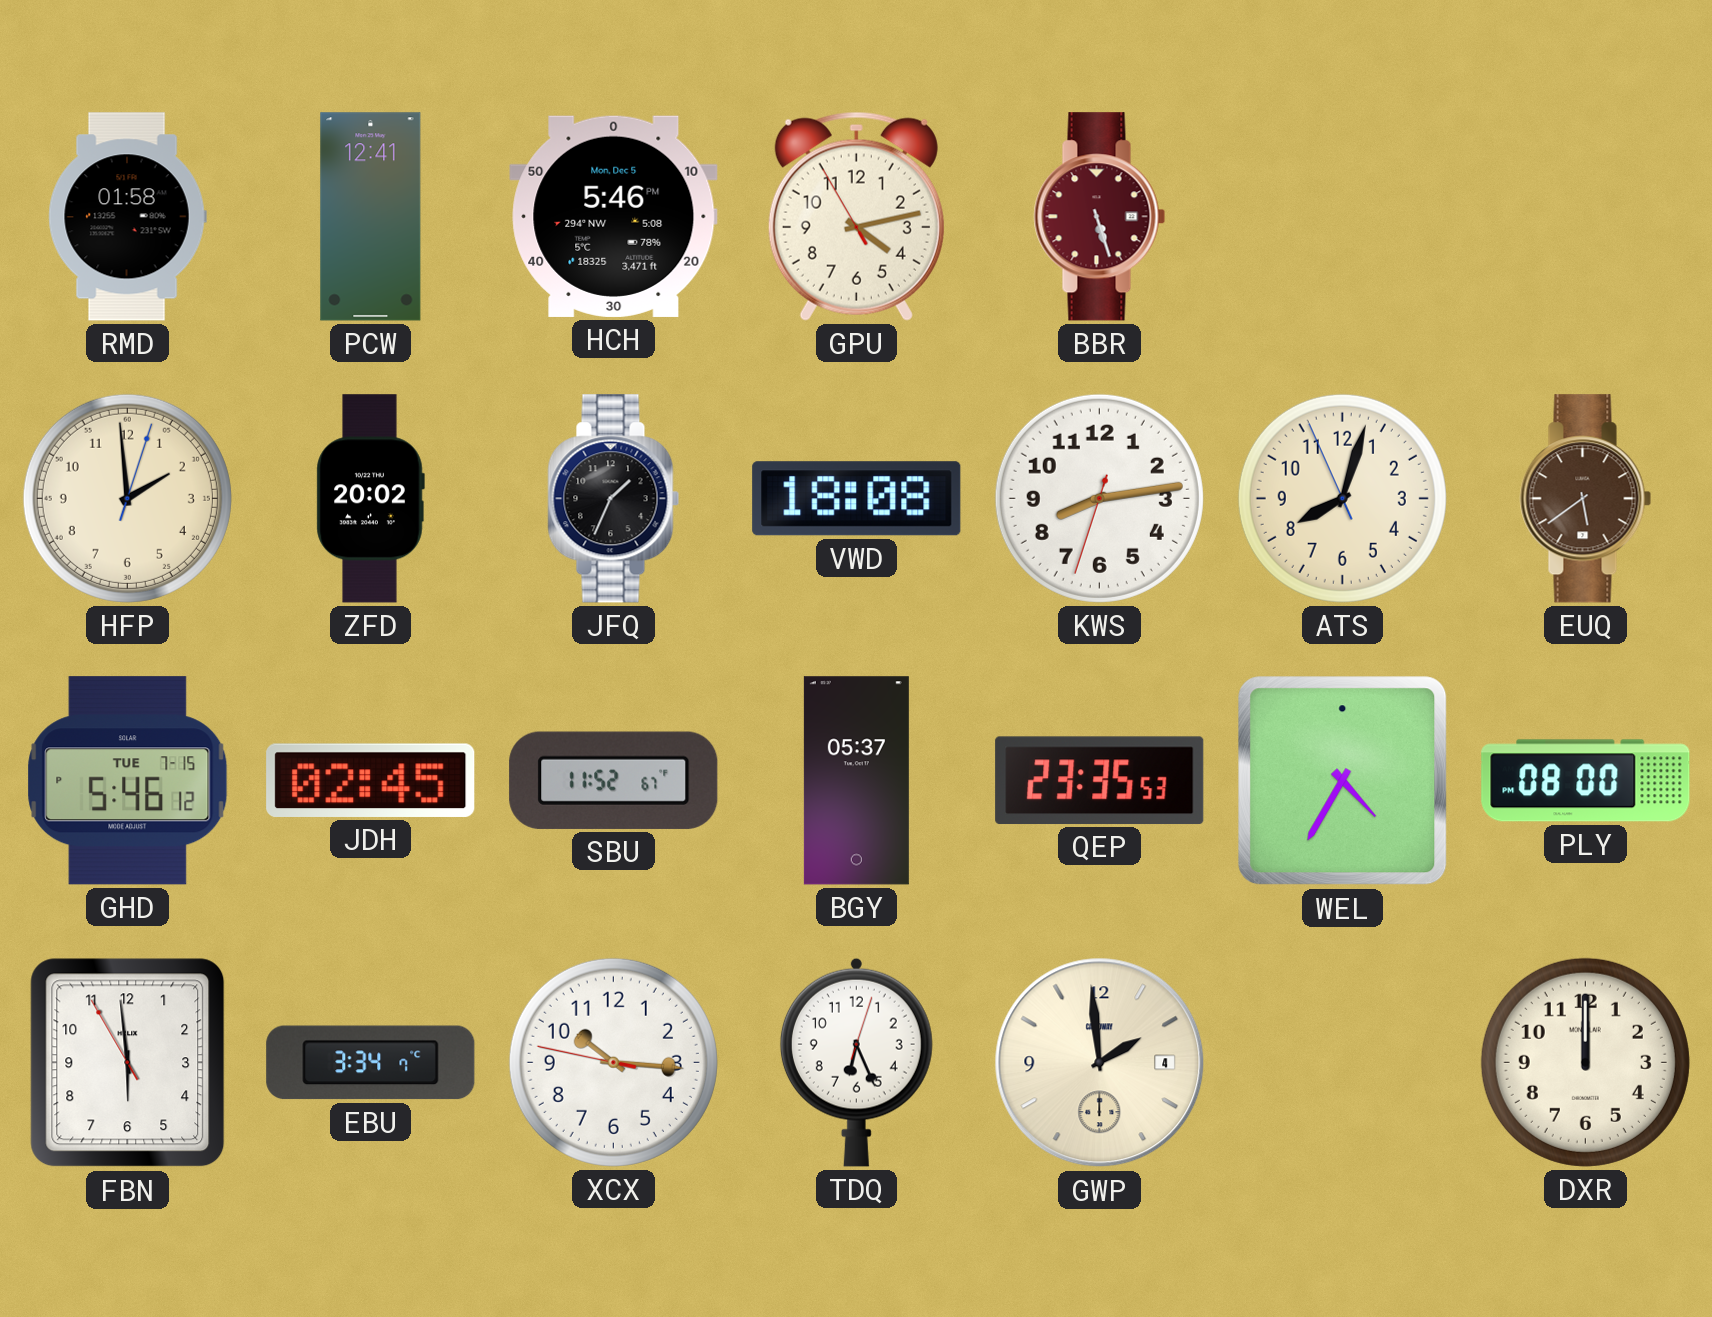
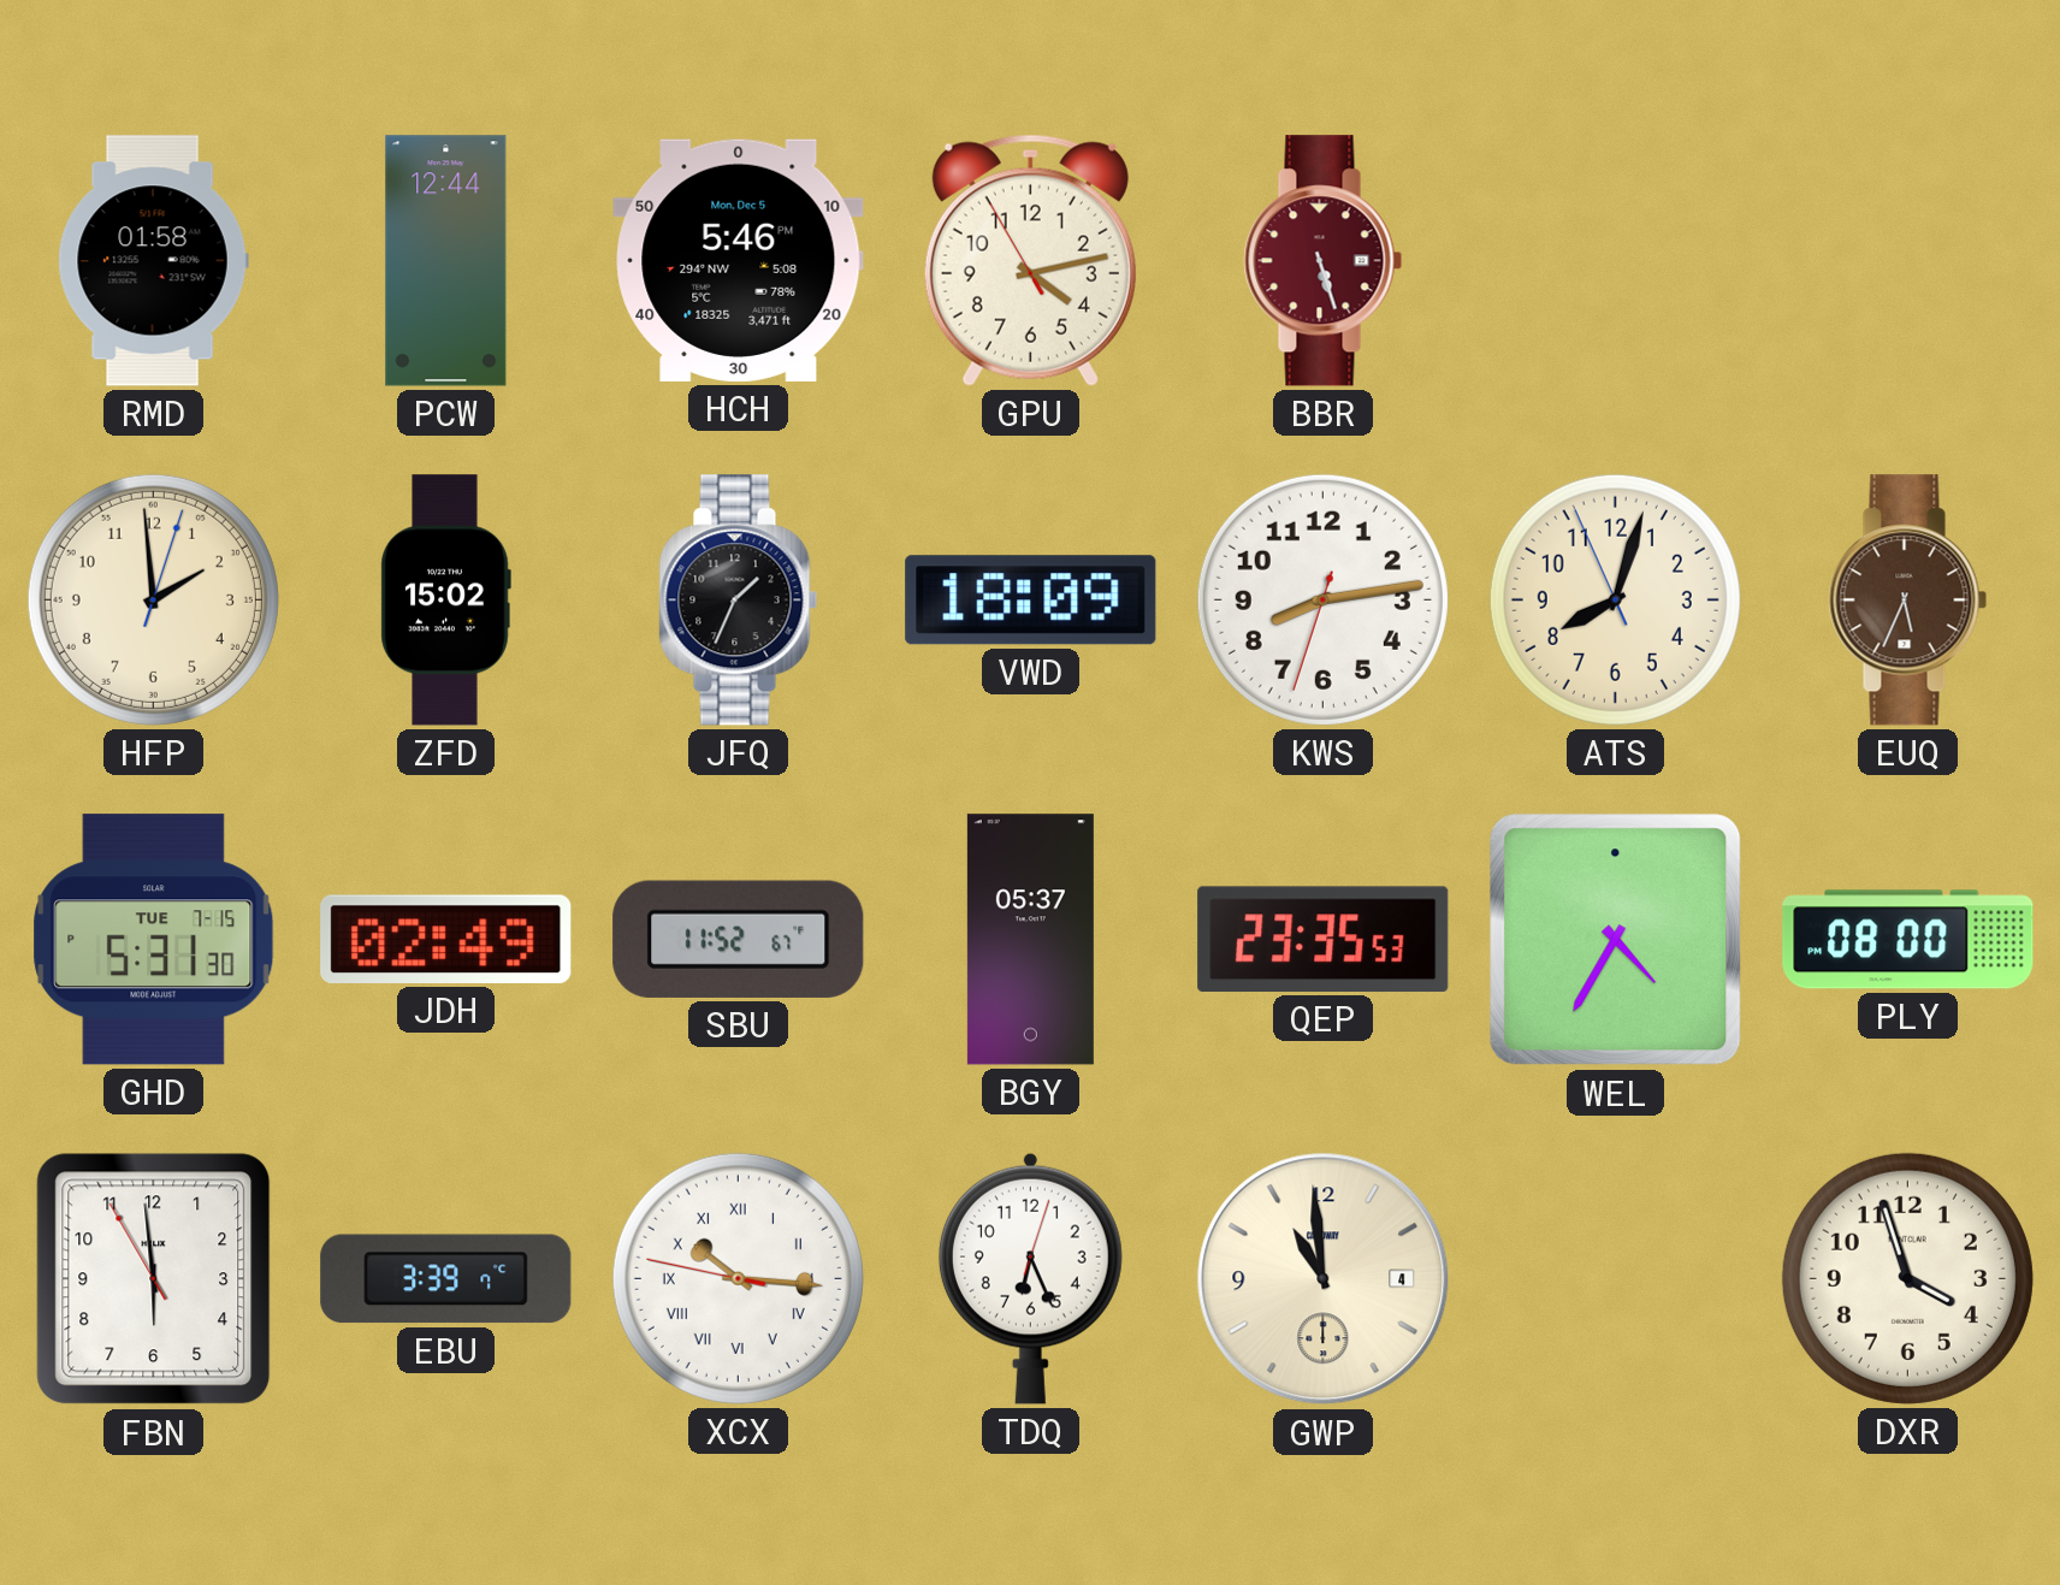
PCW: 12:41 -> 12:44
ZFD: 20:02 -> 15:02
VWD: 18:08 -> 18:09
EUQ: 5:39 -> 5:34
GHD: 5:46 -> 5:31
JDH: 02:45 -> 02:49
EBU: 3:34 -> 3:39
XCX numerals: Arabic -> Roman
GWP: 1:59 -> 10:59
DXR: 12:00 -> 3:57
